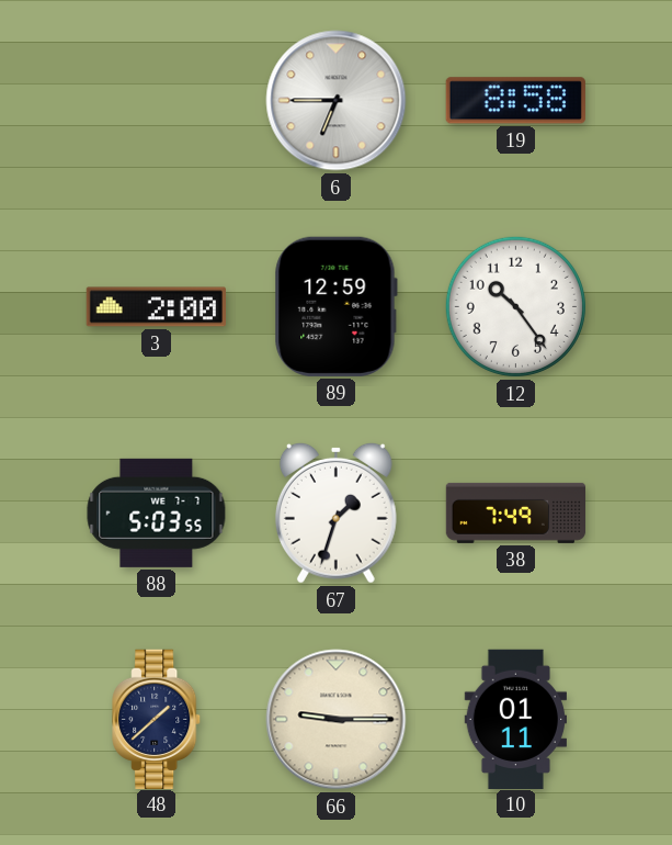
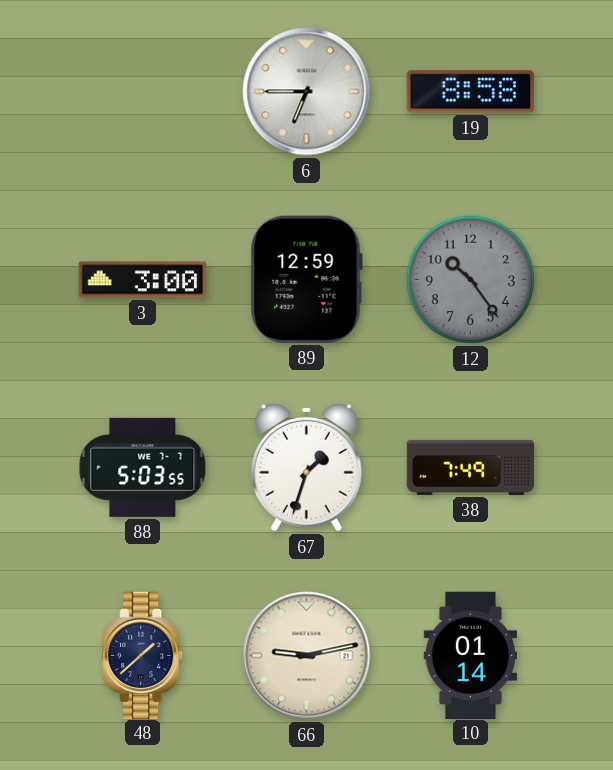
3: 2:00 -> 3:00
12 dial: white -> grey
66: 9:15 -> 9:13
10: 01:11 -> 01:14
